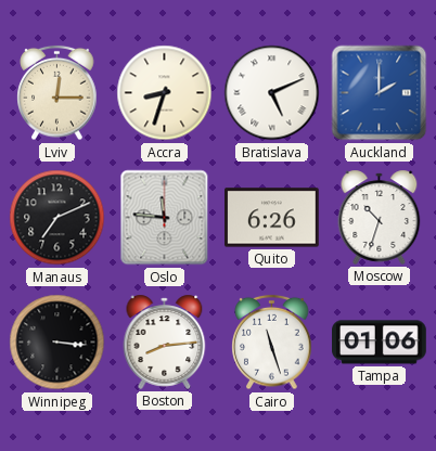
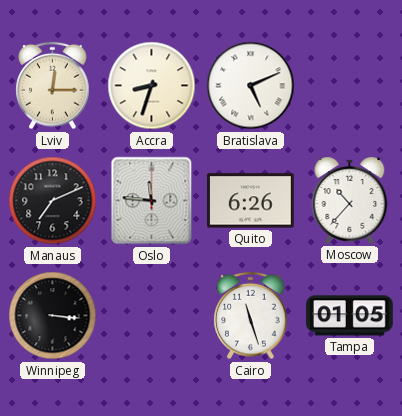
Auckland: 2:00 -> none
Moscow: 10:33 -> 10:37
Boston: 8:14 -> none
Tampa: 01:06 -> 01:05
